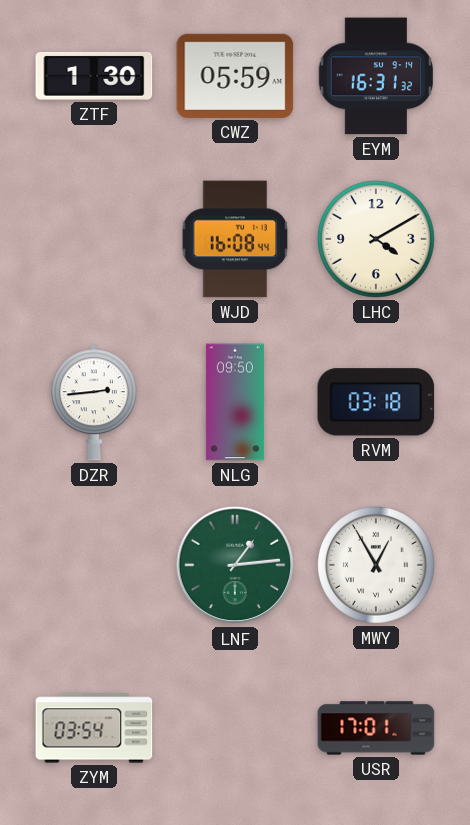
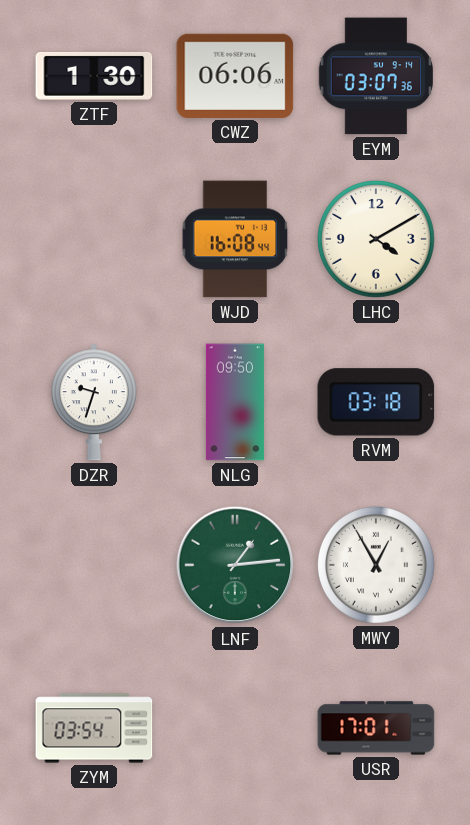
CWZ: 05:59 -> 06:06
EYM: 16:31 -> 03:07
DZR: 2:44 -> 9:33
